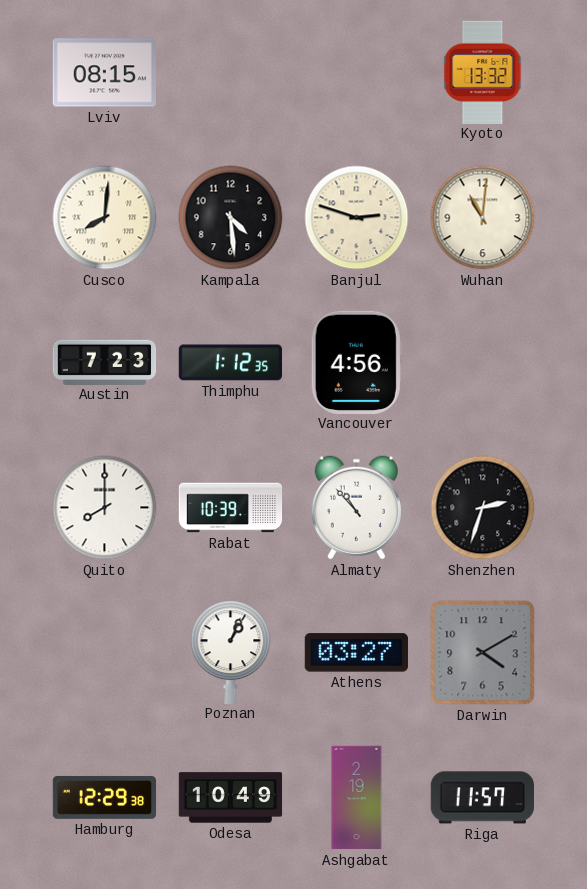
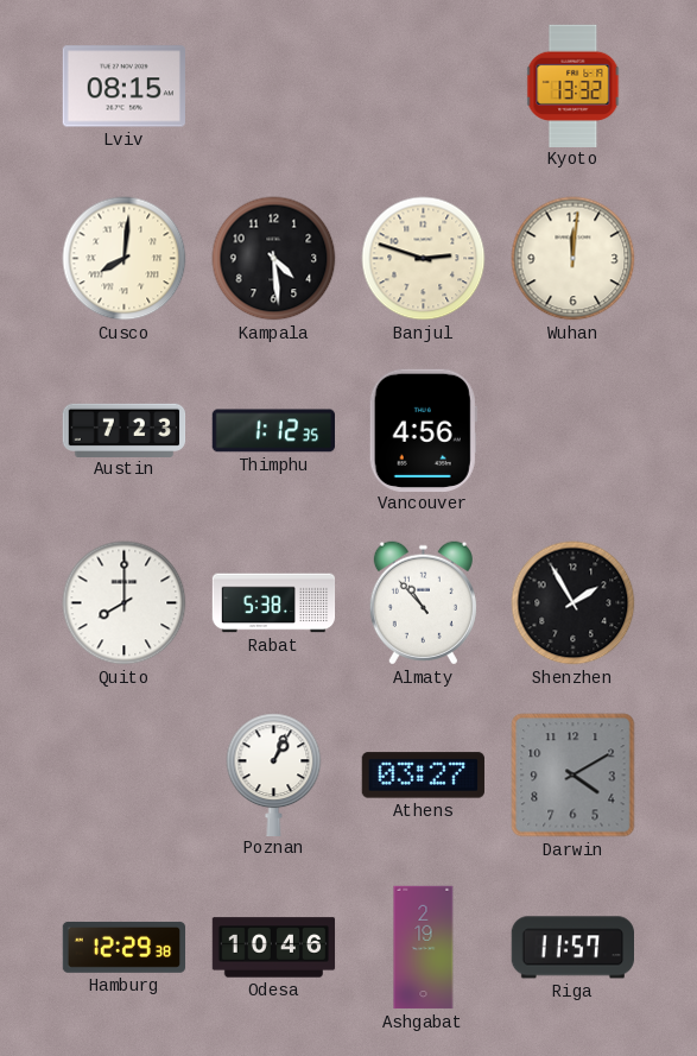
Wuhan: 11:01 -> 12:01
Rabat: 10:39 -> 5:38
Shenzhen: 2:33 -> 1:55
Odesa: 10:49 -> 10:46
